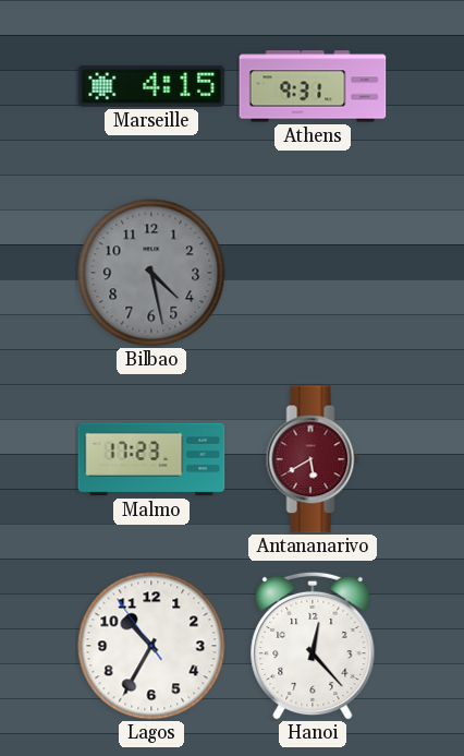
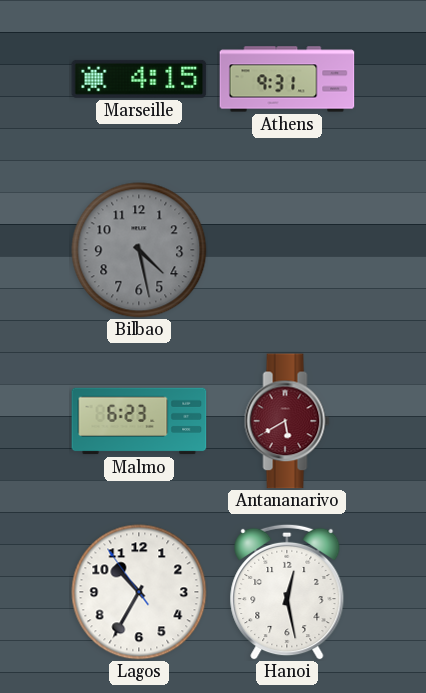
Malmo: 17:23 -> 6:23
Hanoi: 12:23 -> 12:28
